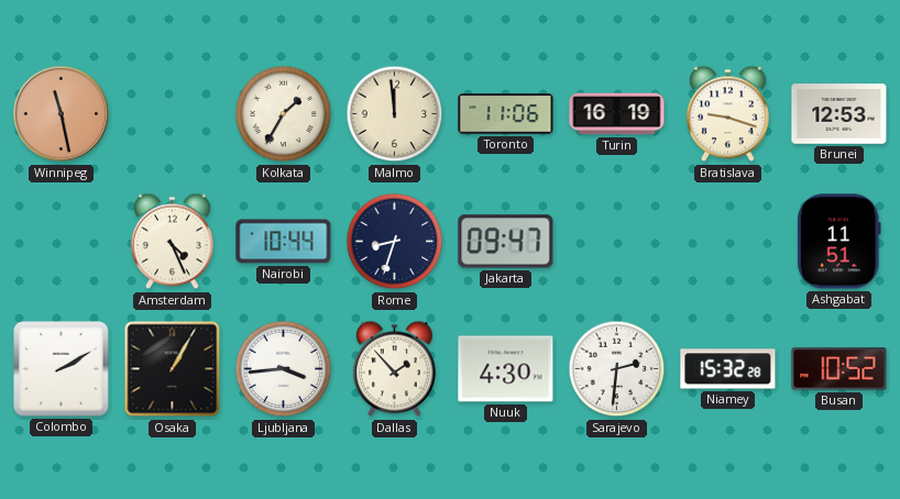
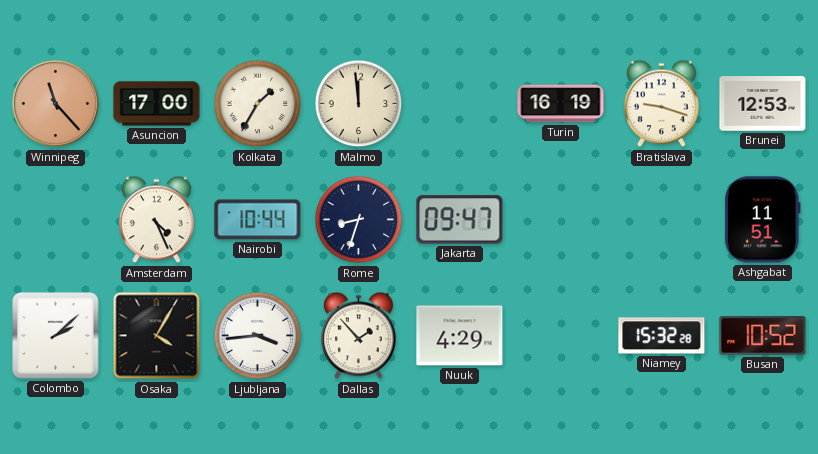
Winnipeg: 11:28 -> 11:23
Asuncion: none -> 17:00
Toronto: 11:06 -> none
Colombo: 2:10 -> 2:08
Osaka: 1:05 -> 4:05
Nuuk: 4:30 -> 4:29
Sarajevo: 2:31 -> none
